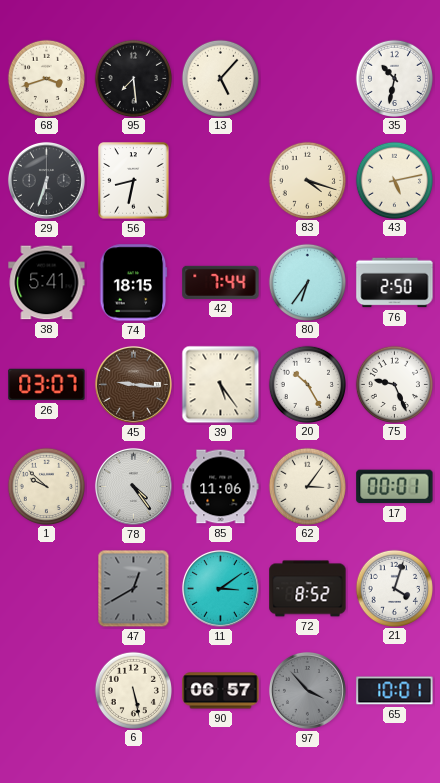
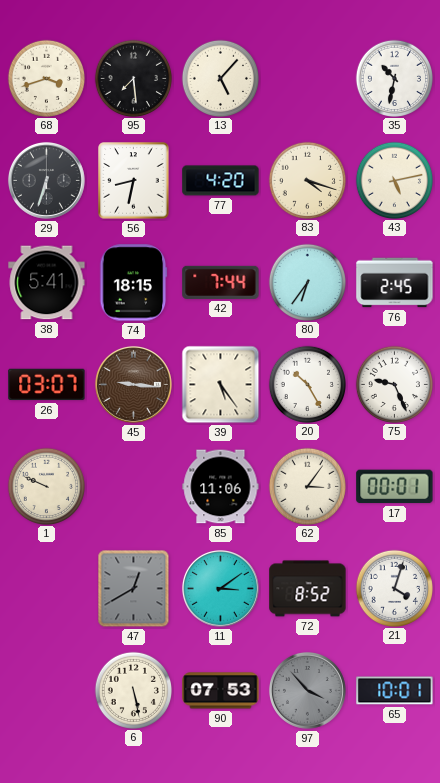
77: none -> 4:20
76: 2:50 -> 2:45
1: 9:52 -> 9:49
78: 4:24 -> none
90: 06:57 -> 07:53
